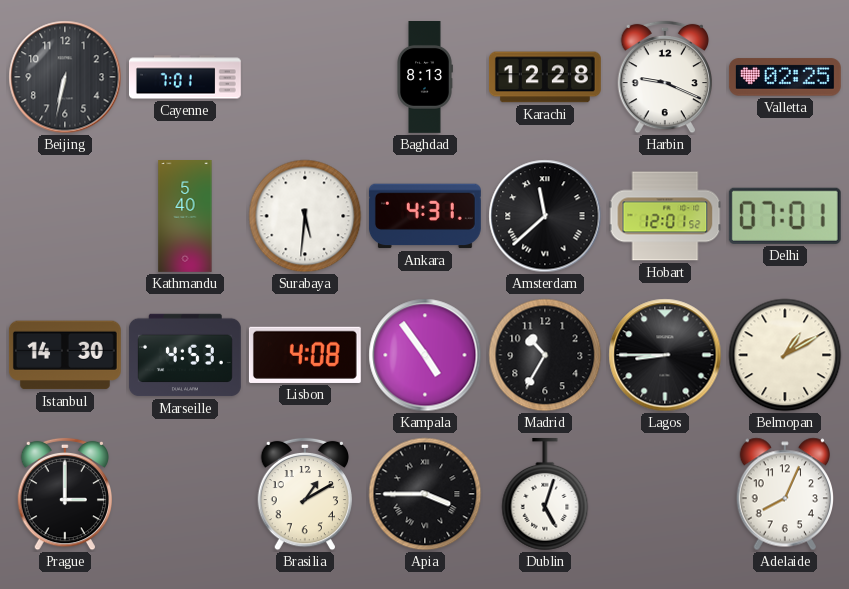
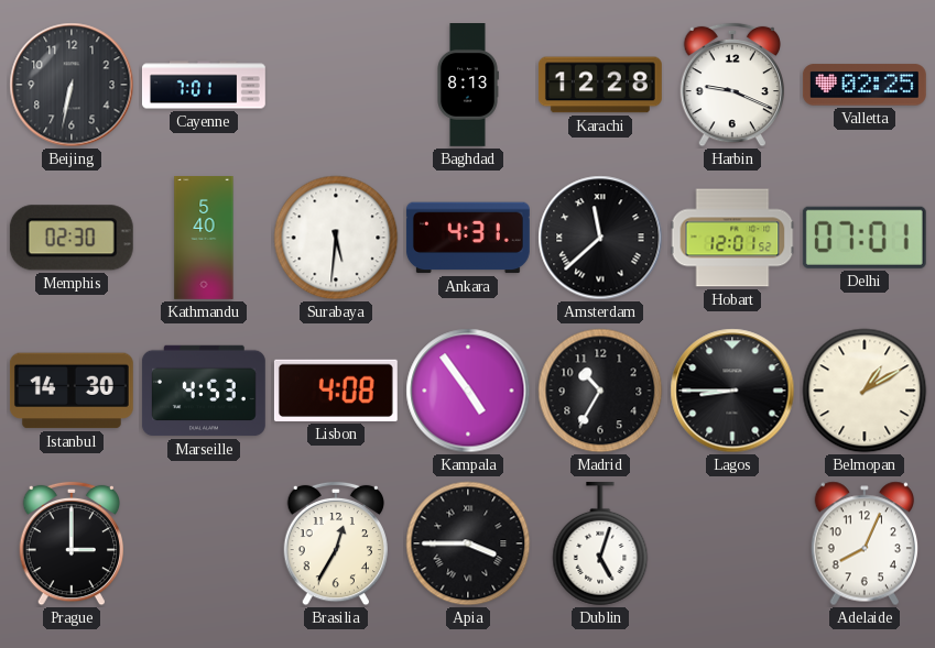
Memphis: none -> 02:30
Brasilia: 1:10 -> 12:35
